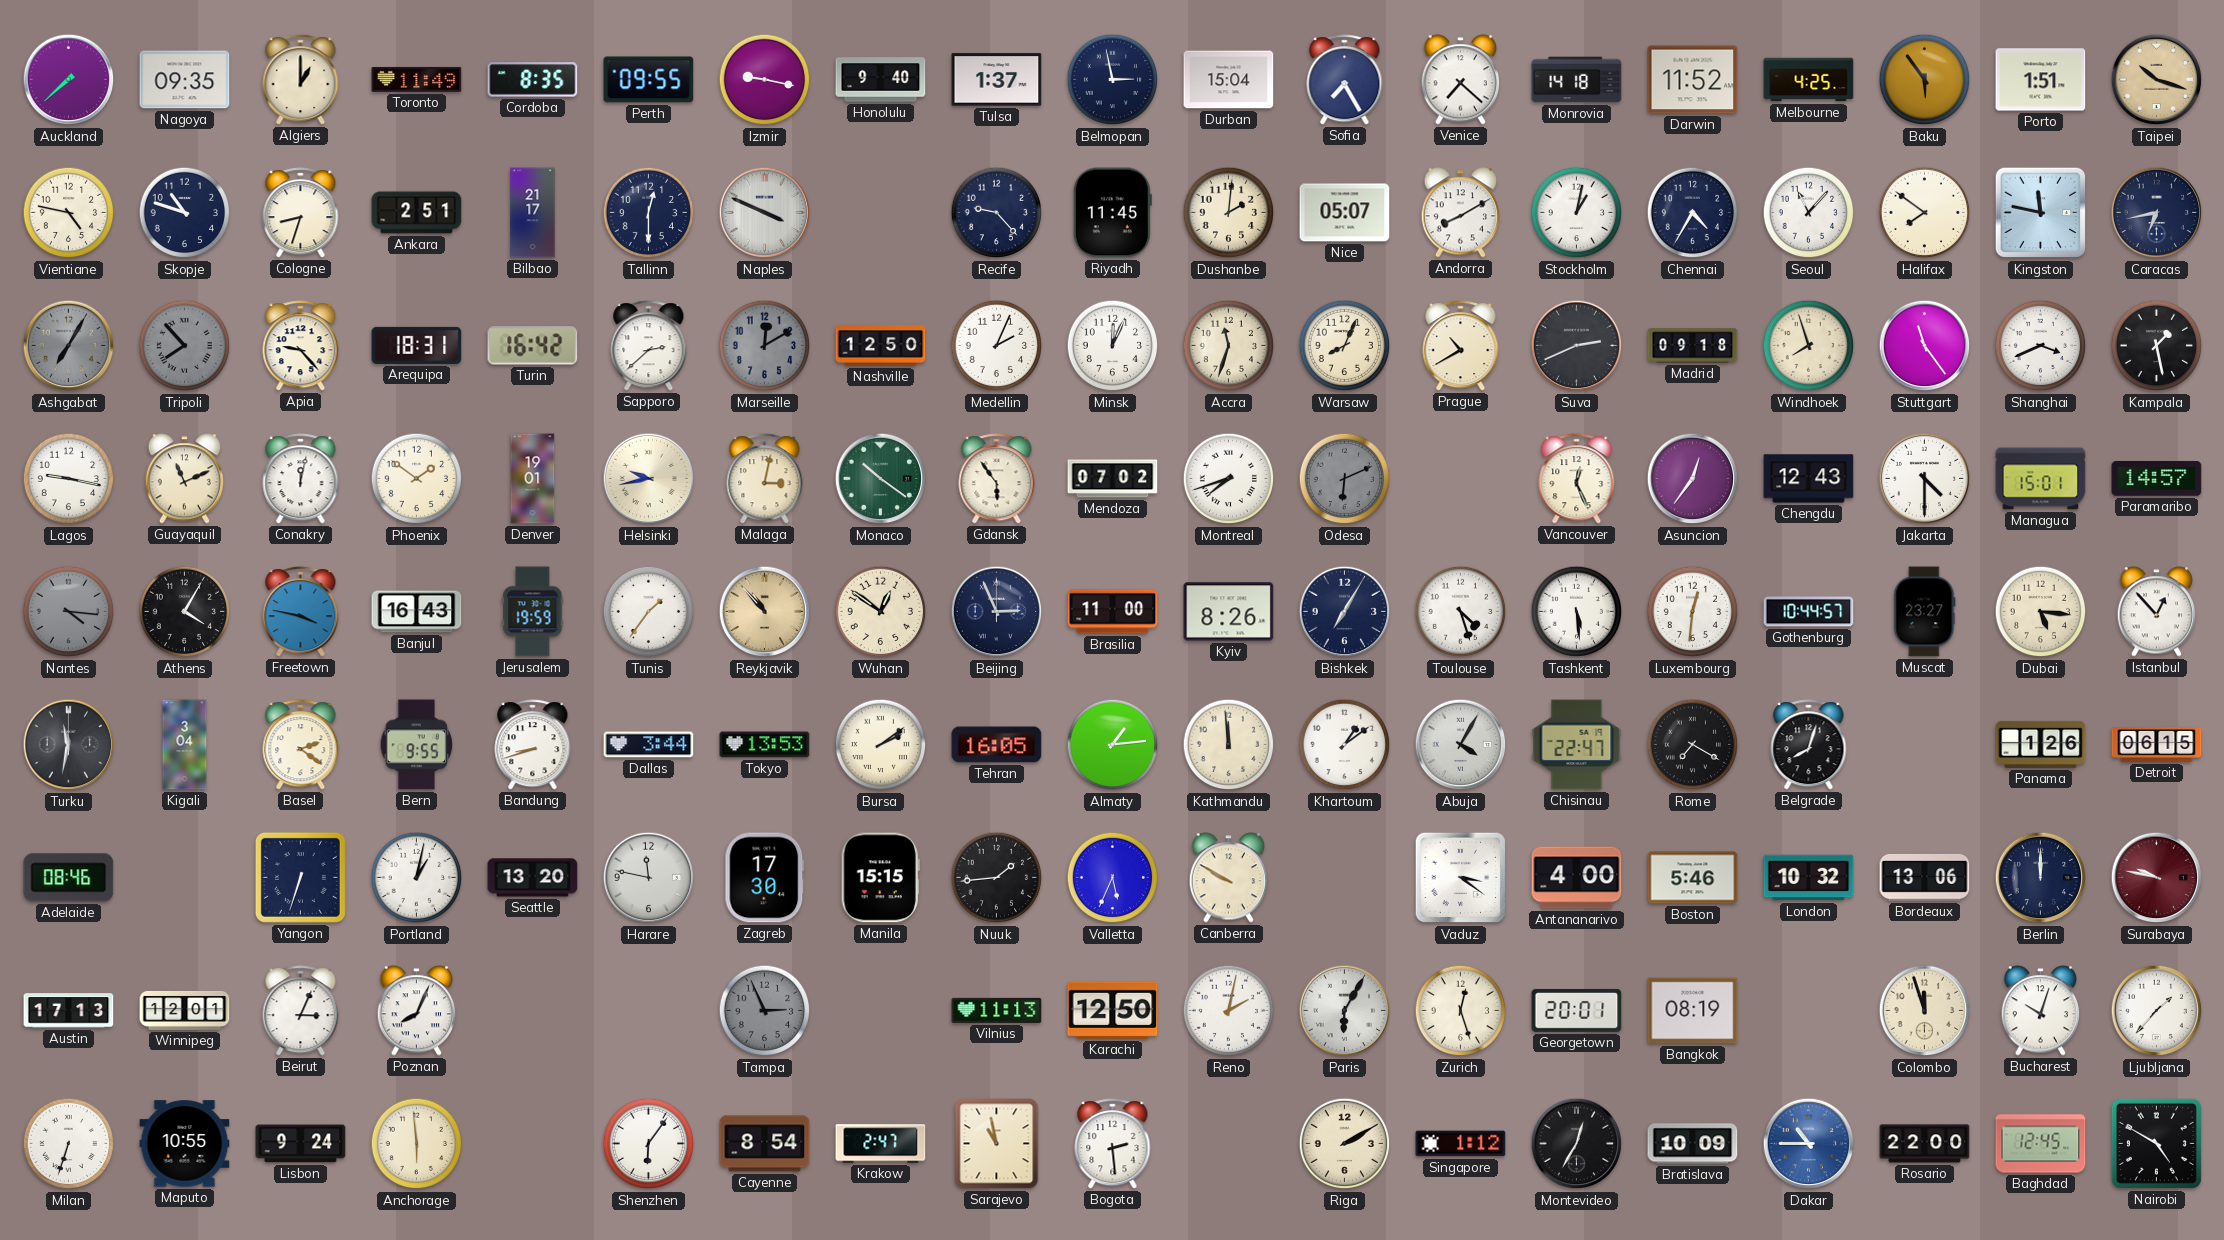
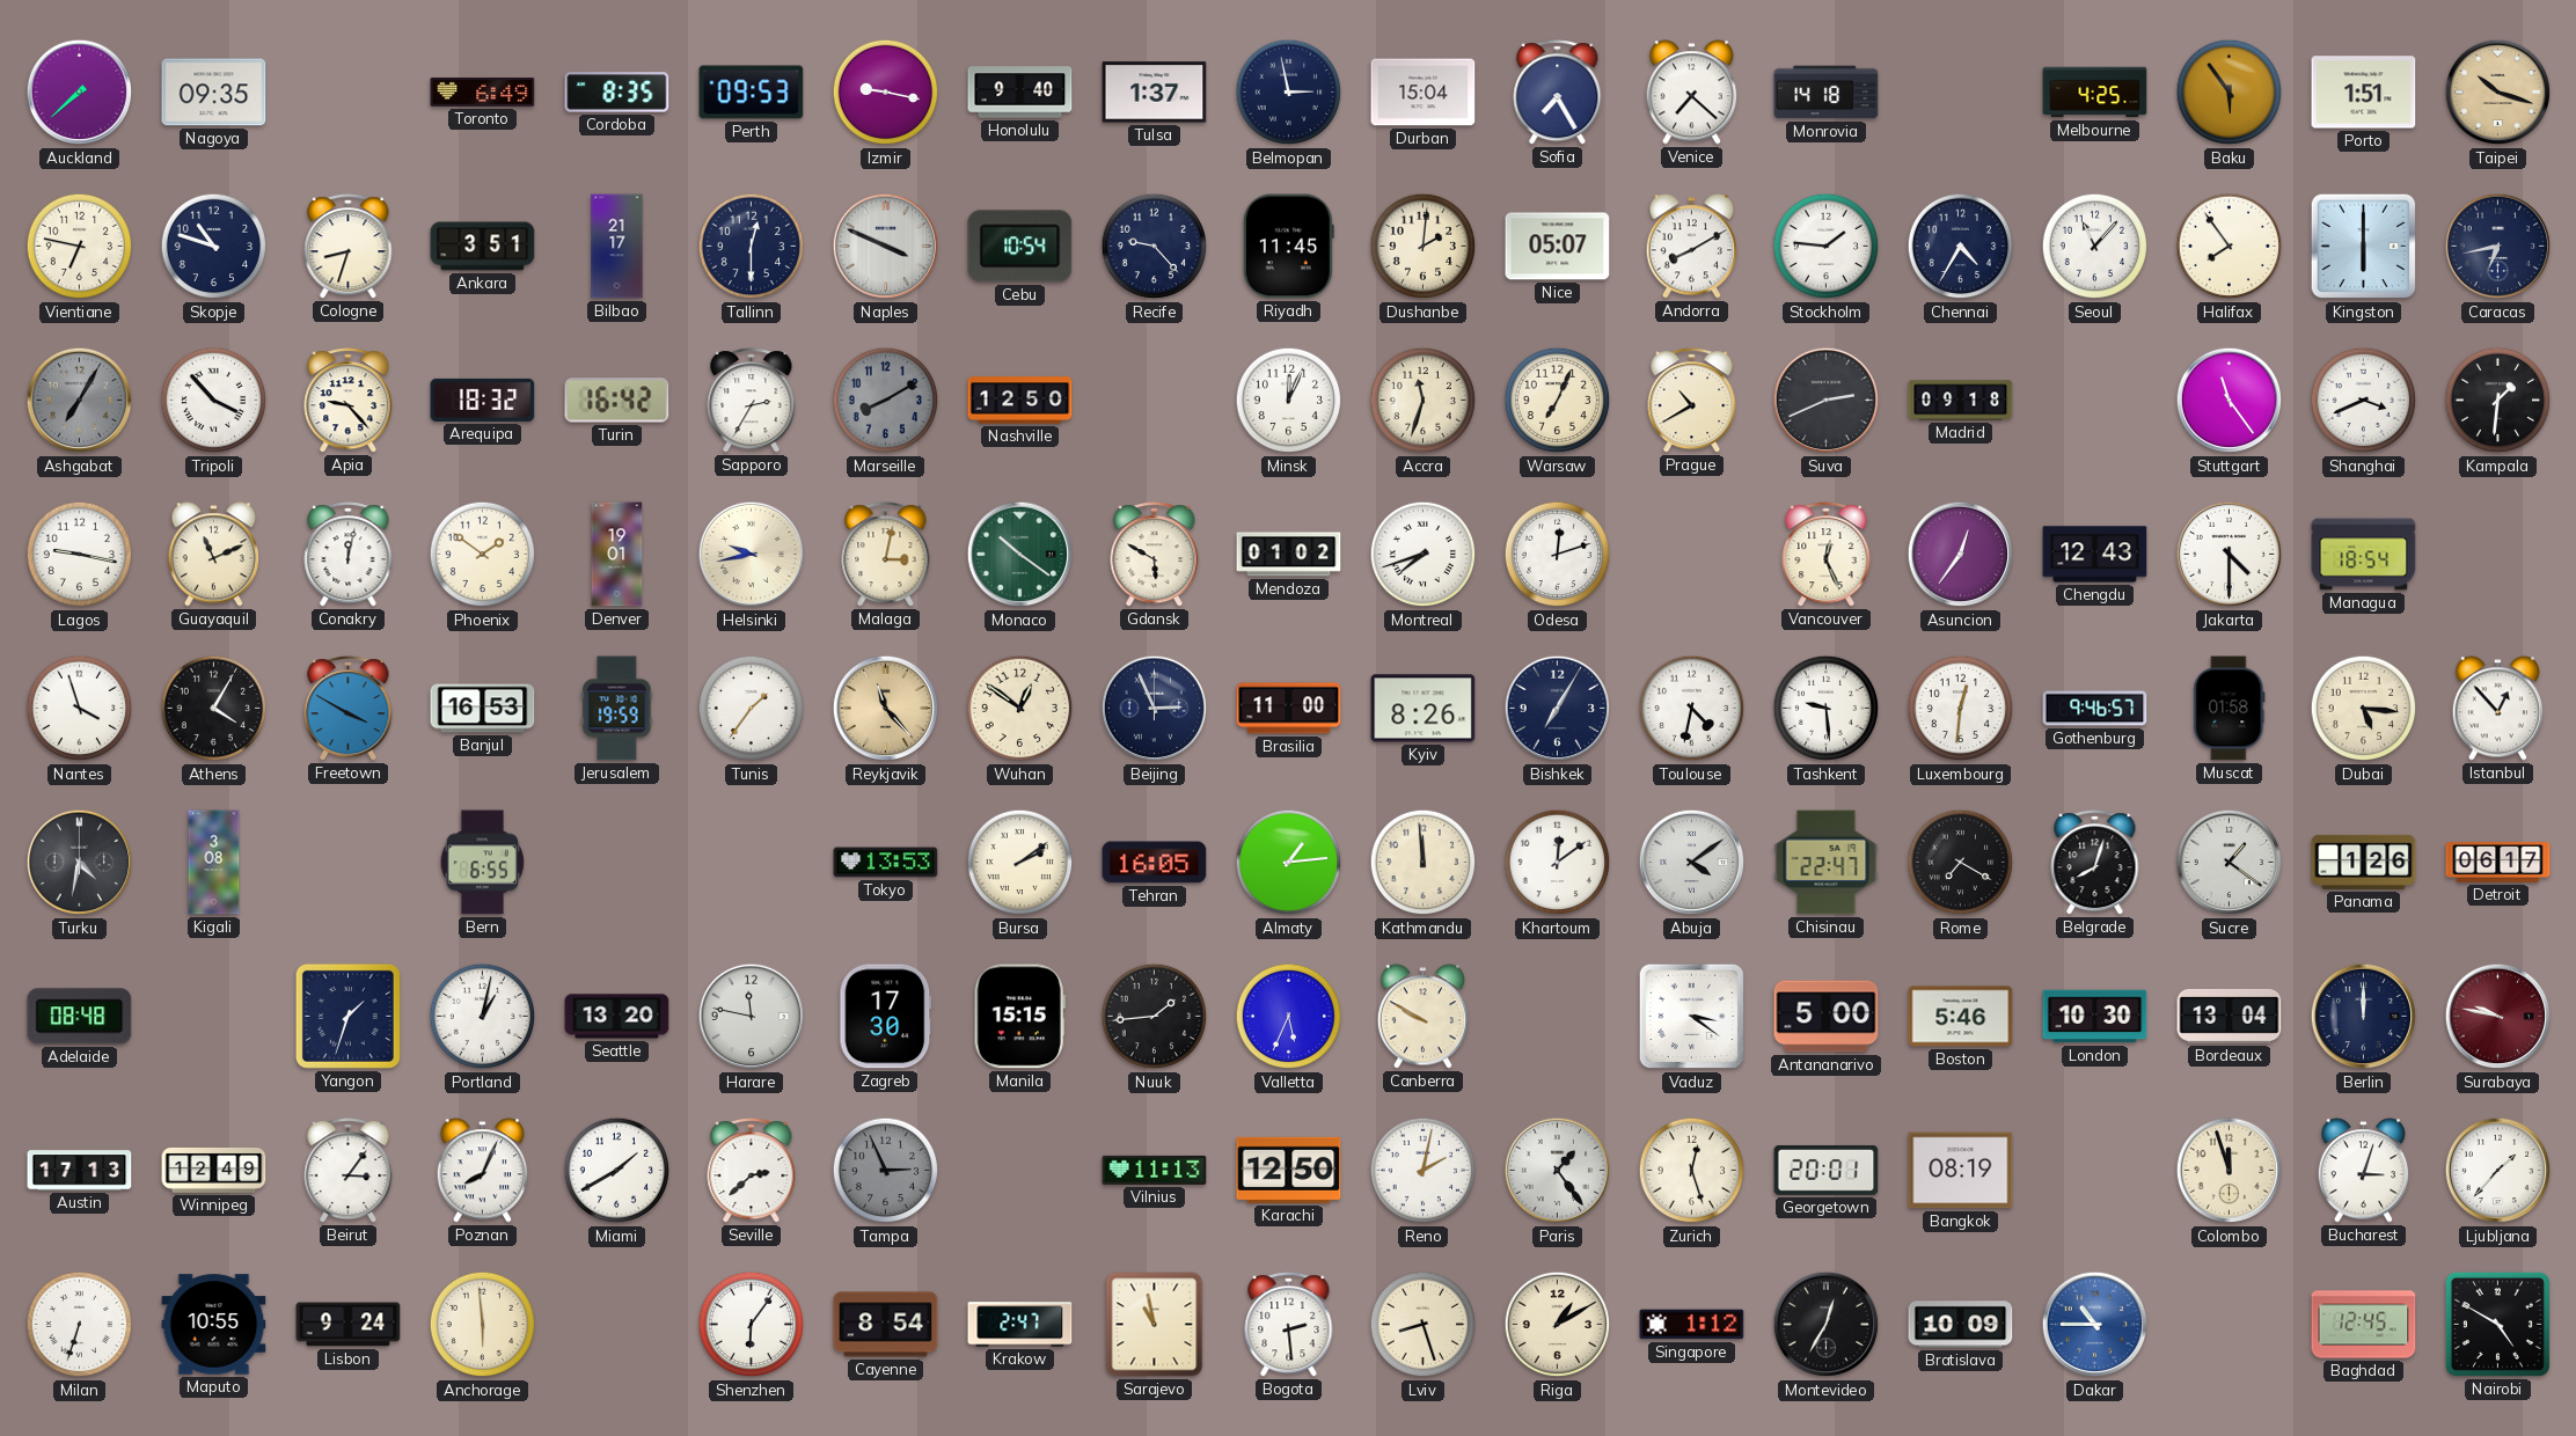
Algiers: 1:00 -> none
Toronto: 11:49 -> 6:49
Perth: 09:55 -> 09:53
Darwin: 11:52 -> none
Vientiane: 4:47 -> 6:47
Ankara: 2:51 -> 3:51
Cebu: none -> 10:54
Stockholm: 1:02 -> 1:46
Halifax: 7:51 -> 7:54
Kingston: 11:47 -> 6:00
Tripoli: 7:53 -> 3:53
Tripoli dial: grey -> white
Arequipa: 18:31 -> 18:32
Sapporo: 2:38 -> 2:35
Marseille: 12:10 -> 8:10
Medellin: 2:04 -> none
Warsaw: 8:04 -> 7:04
Windhoek: 7:57 -> none
Kampala: 1:28 -> 1:31
Gdansk: 5:54 -> 5:50
Mendoza: 07:02 -> 01:02
Odesa: 6:11 -> 12:12
Odesa dial: grey -> white
Managua: 15:01 -> 18:54
Paramaribo: 14:57 -> none
Nantes: 4:16 -> 3:57
Nantes dial: grey -> white
Freetown: 3:47 -> 3:50
Banjul: 16:43 -> 16:53
Reykjavik: 10:53 -> 11:23
Toulouse: 4:27 -> 4:32
Tashkent: 5:29 -> 9:29
Gothenburg: 10:44 -> 9:46
Muscat: 23:27 -> 01:58
Turku: 11:32 -> 4:32
Kigali: 3:04 -> 3:08
Basel: 2:21 -> none
Bern: 9:55 -> 6:55
Bandung: 8:42 -> none
Dallas: 3:44 -> none
Khartoum: 1:09 -> 12:09
Abuja: 4:05 -> 4:09
Sucre: none -> 1:21
Detroit: 06:15 -> 06:17
Adelaide: 08:46 -> 08:48
Yangon: 6:33 -> 1:33
Antananarivo: 4:00 -> 5:00
London: 10:32 -> 10:30
Bordeaux: 13:06 -> 13:04
Winnipeg: 12:01 -> 12:49
Beirut: 3:04 -> 3:06
Miami: none -> 1:40
Seville: none -> 2:38
Paris: 6:05 -> 1:24
Bucharest: 10:03 -> 3:03
Lviv: none -> 8:27
Riga: 2:10 -> 1:10
Rosario: 22:00 -> none
